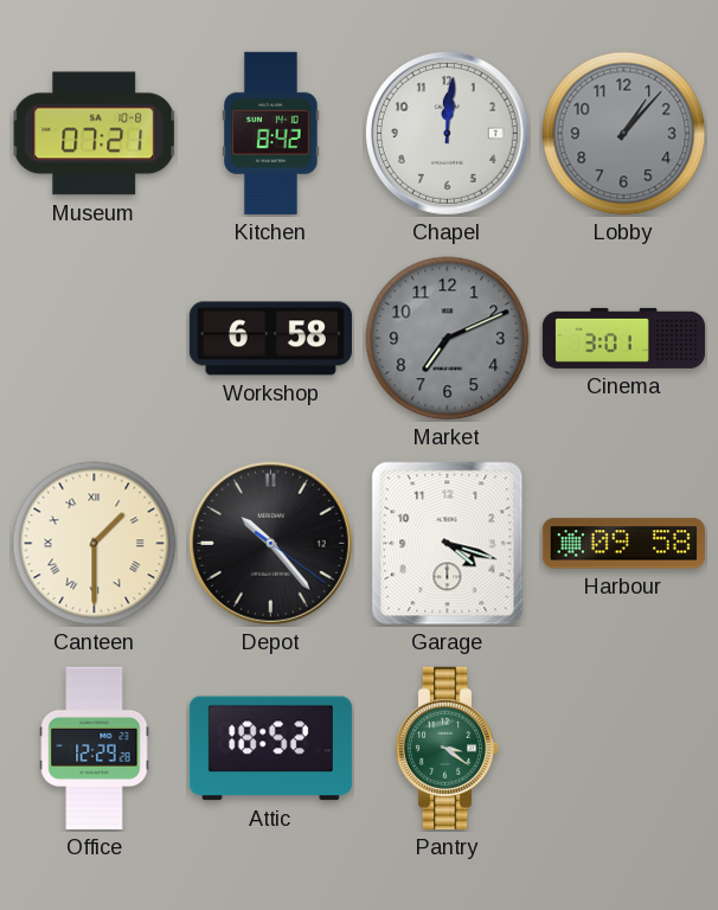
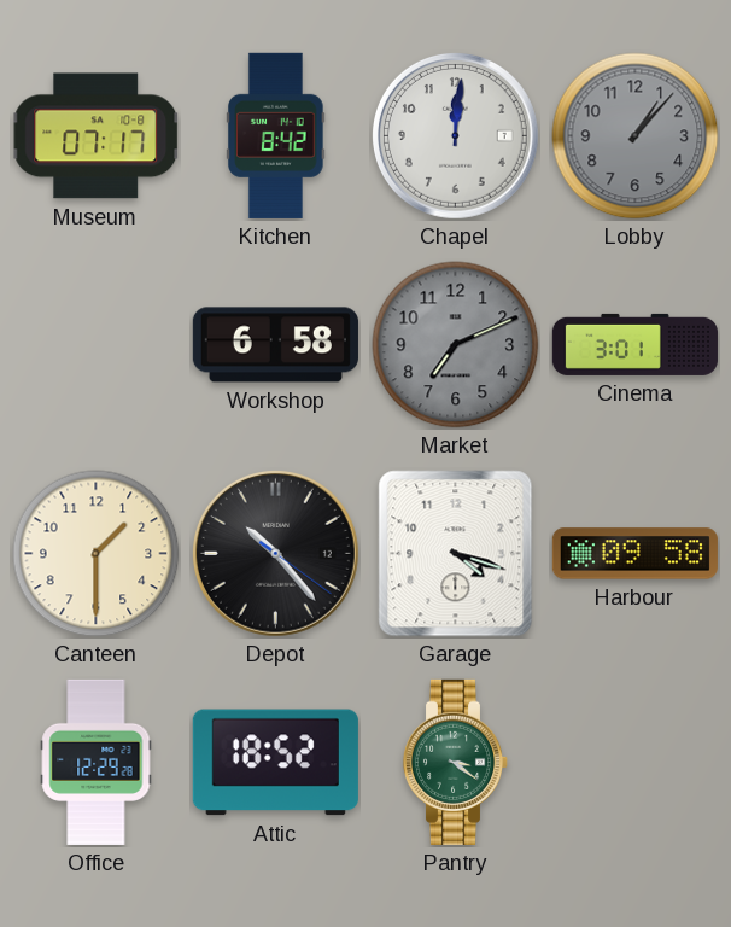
Museum: 07:21 -> 07:17
Canteen numerals: Roman -> Arabic
